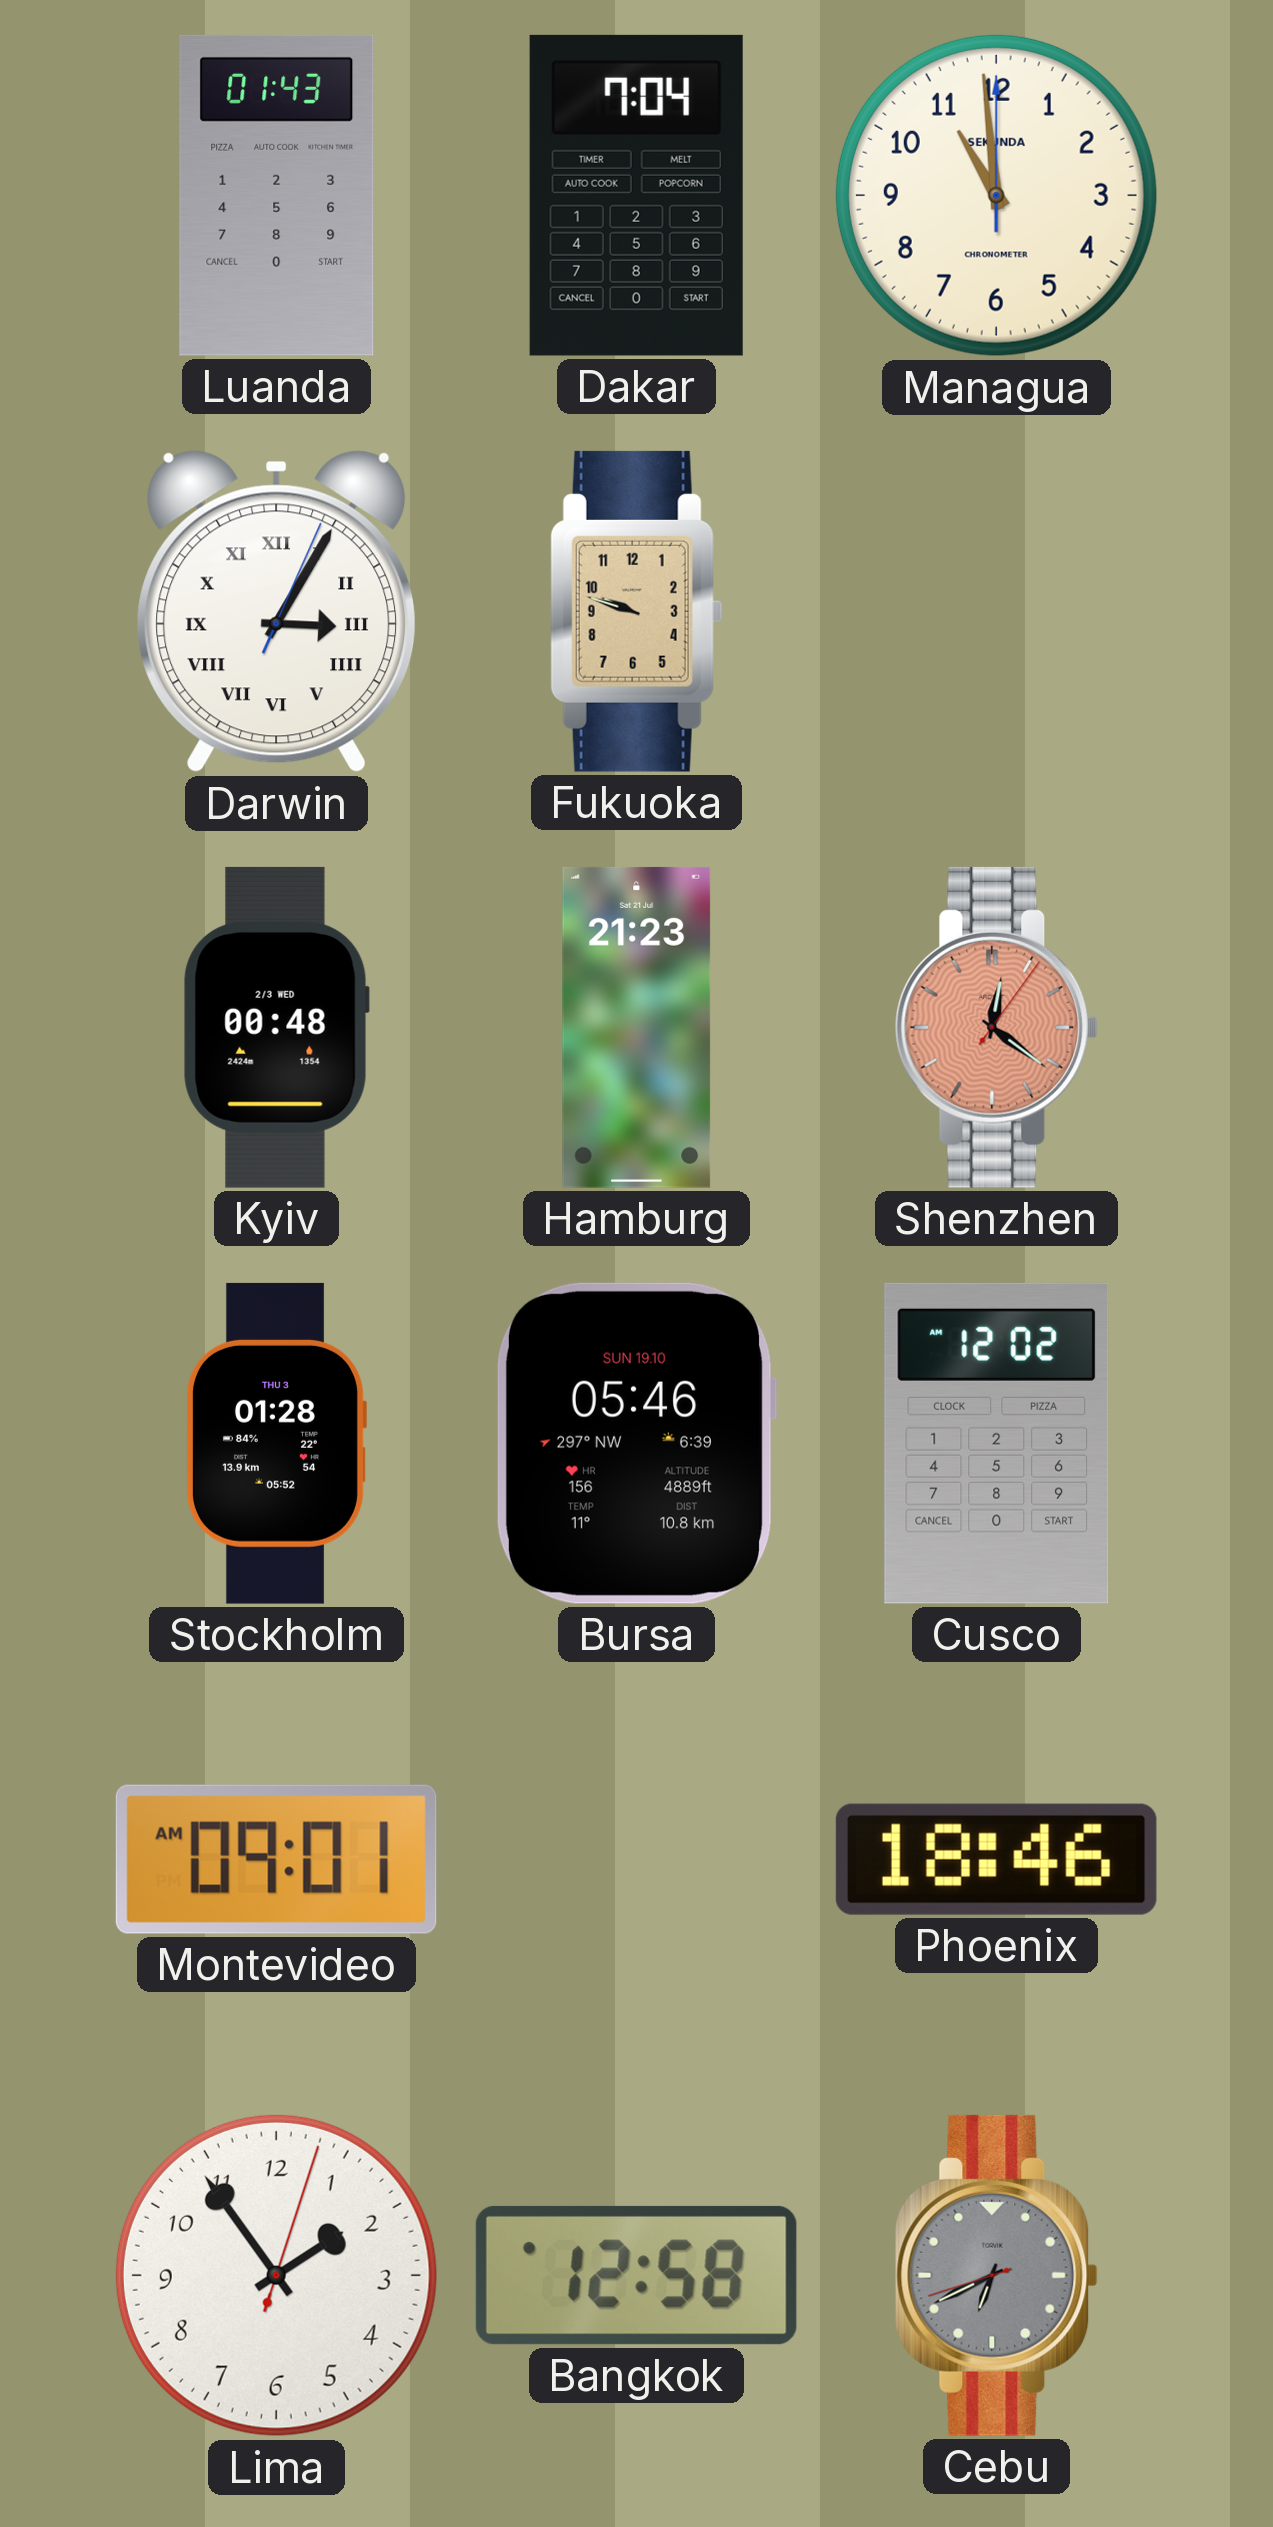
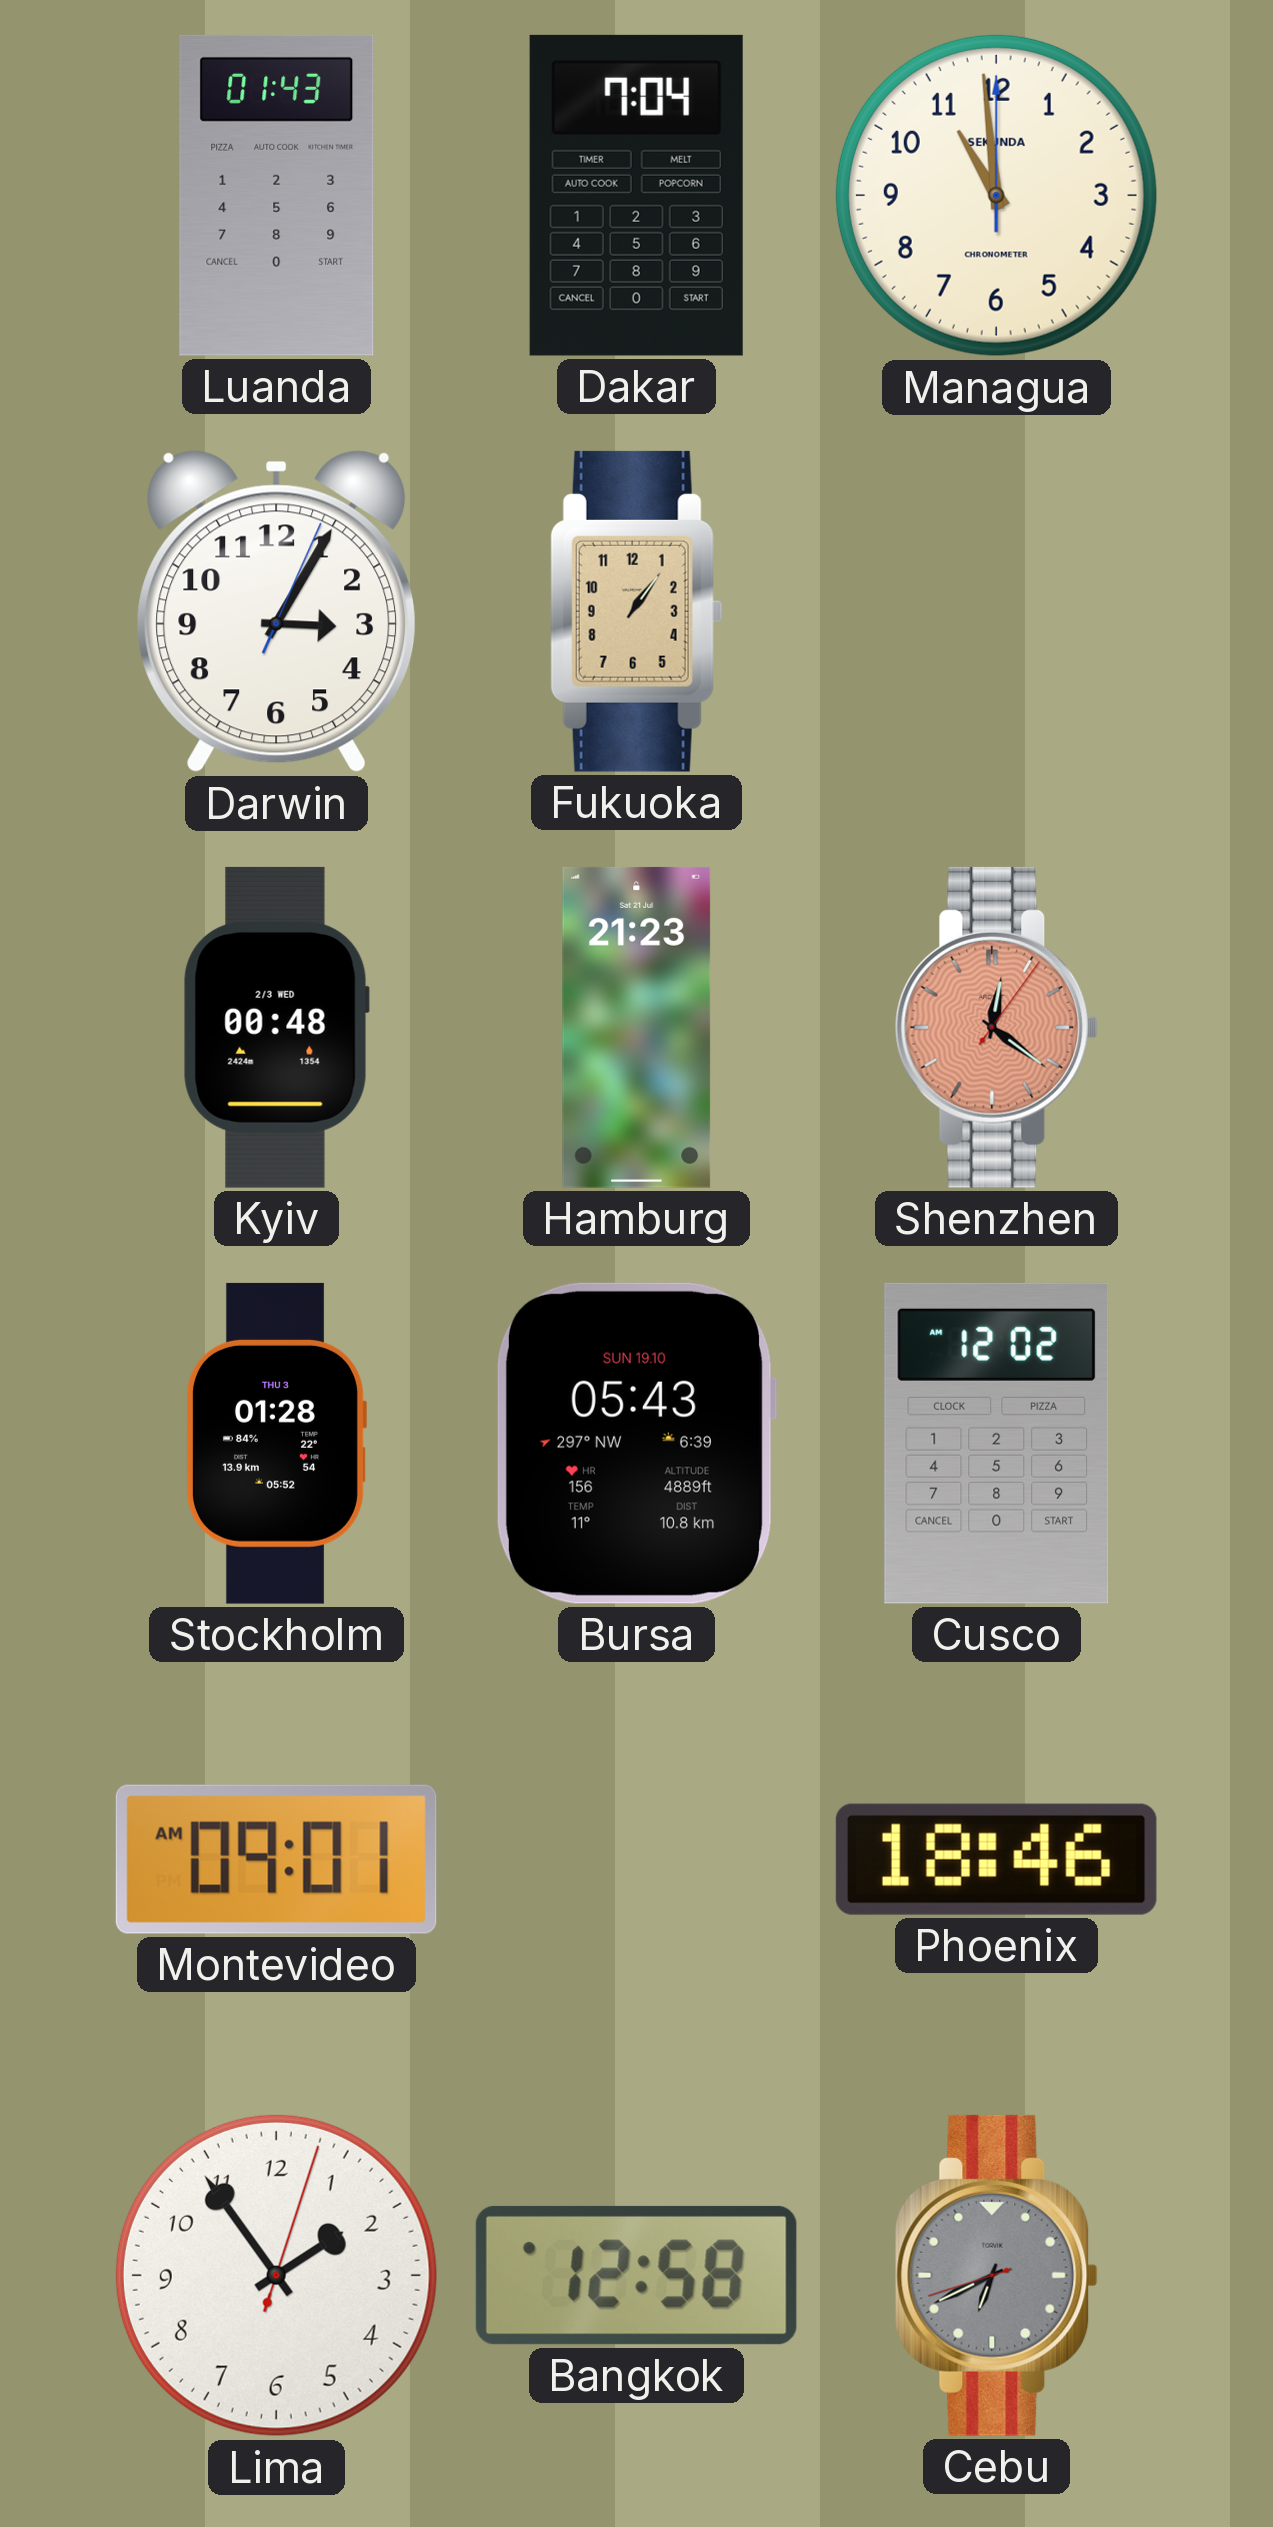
Darwin numerals: Roman -> Arabic
Fukuoka: 9:48 -> 1:06
Bursa: 05:46 -> 05:43
